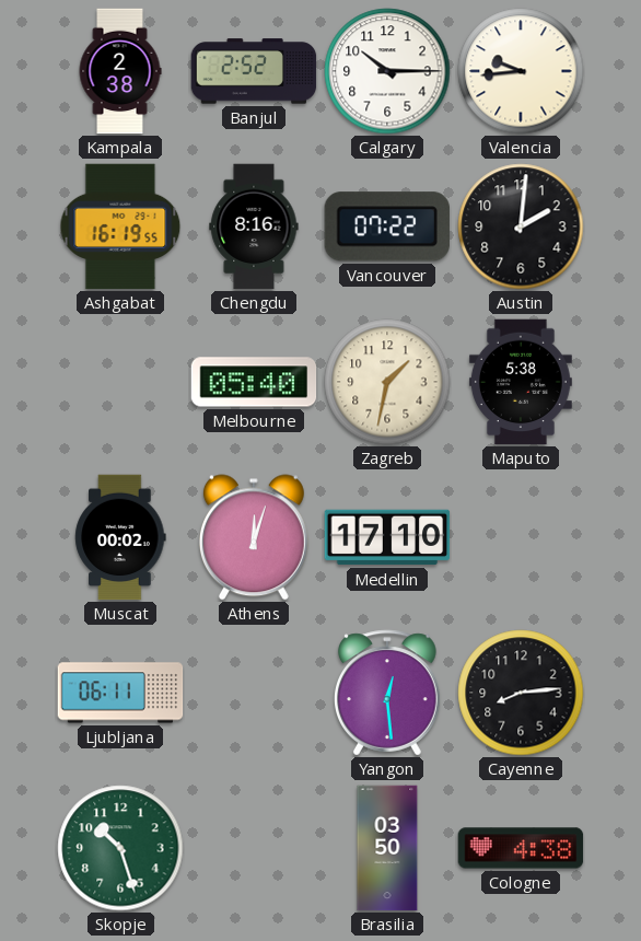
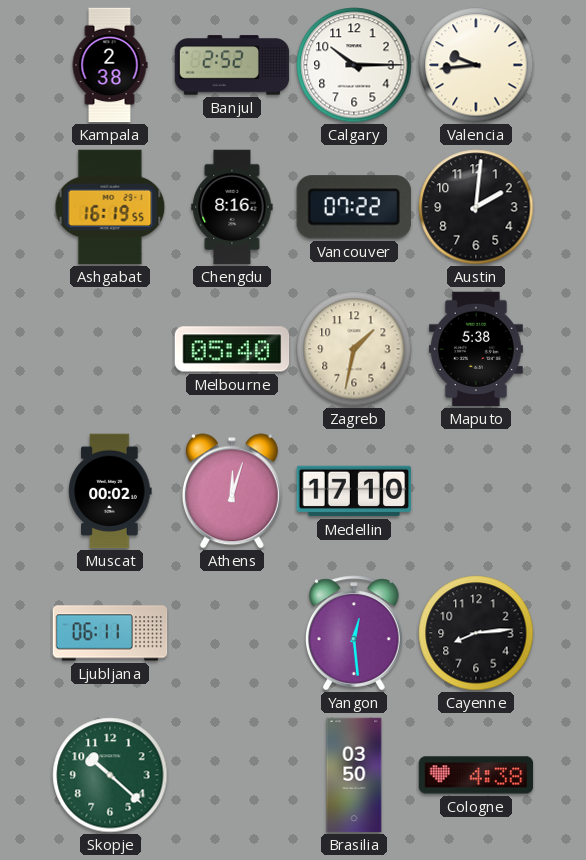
Skopje: 10:27 -> 10:22
